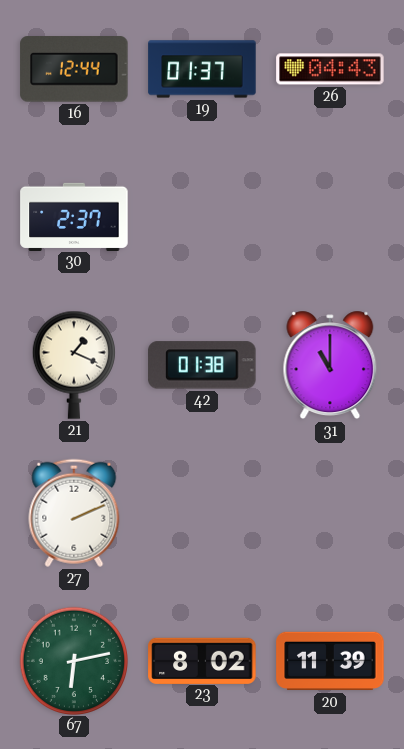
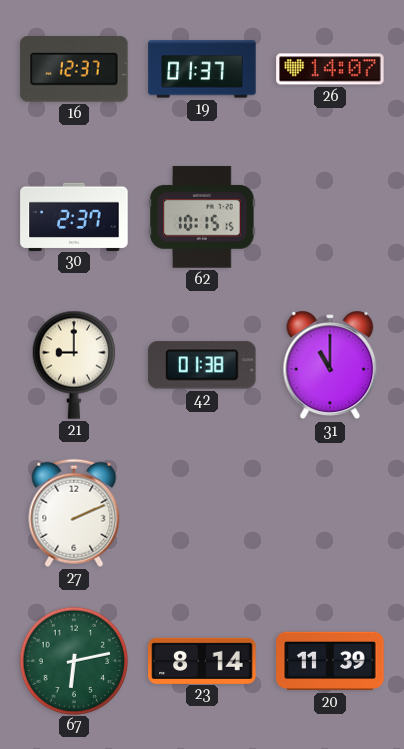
16: 12:44 -> 12:37
26: 04:43 -> 14:07
62: none -> 10:15
21: 1:19 -> 9:00
23: 8:02 -> 8:14
